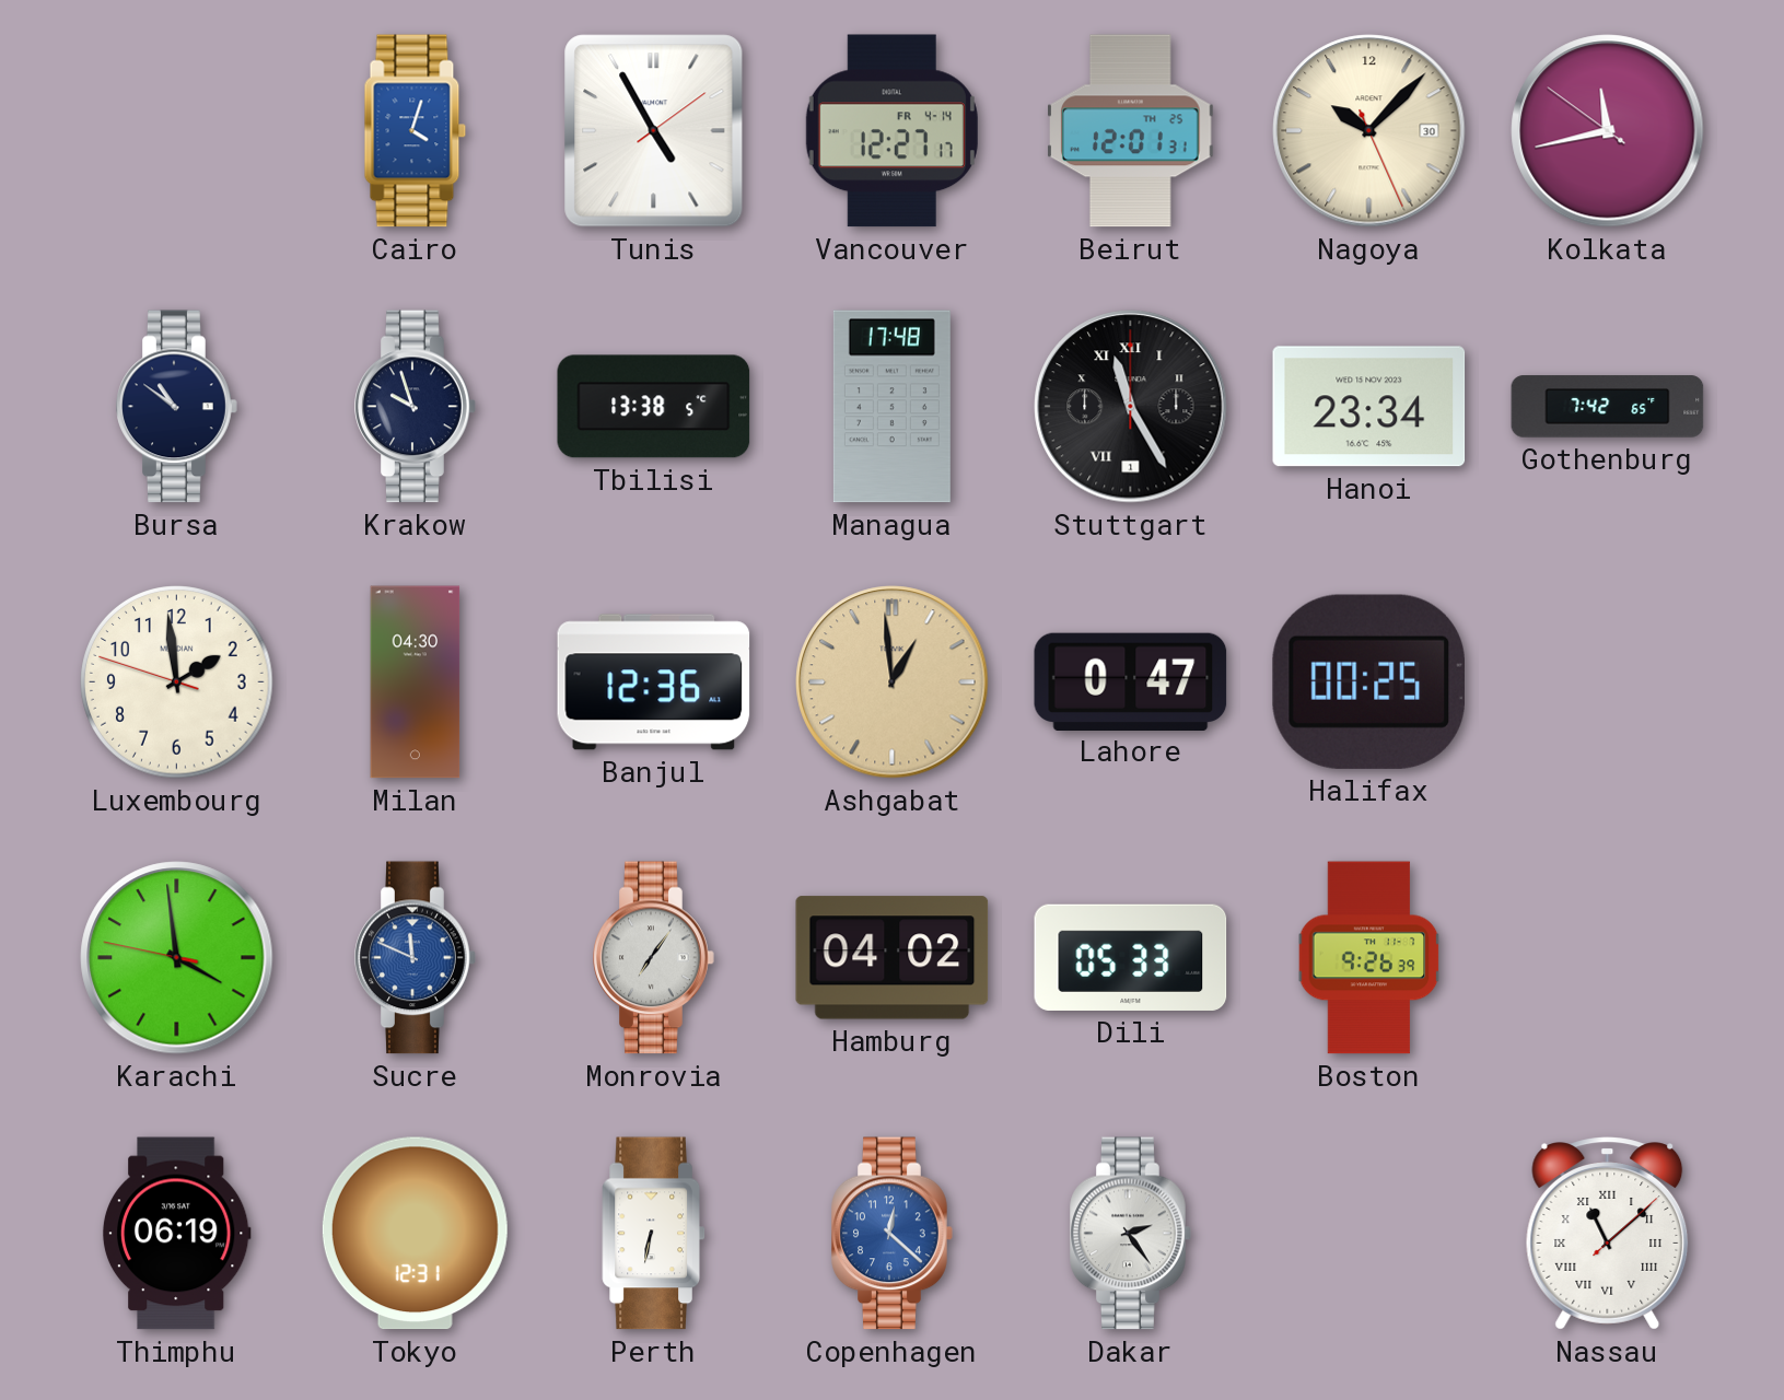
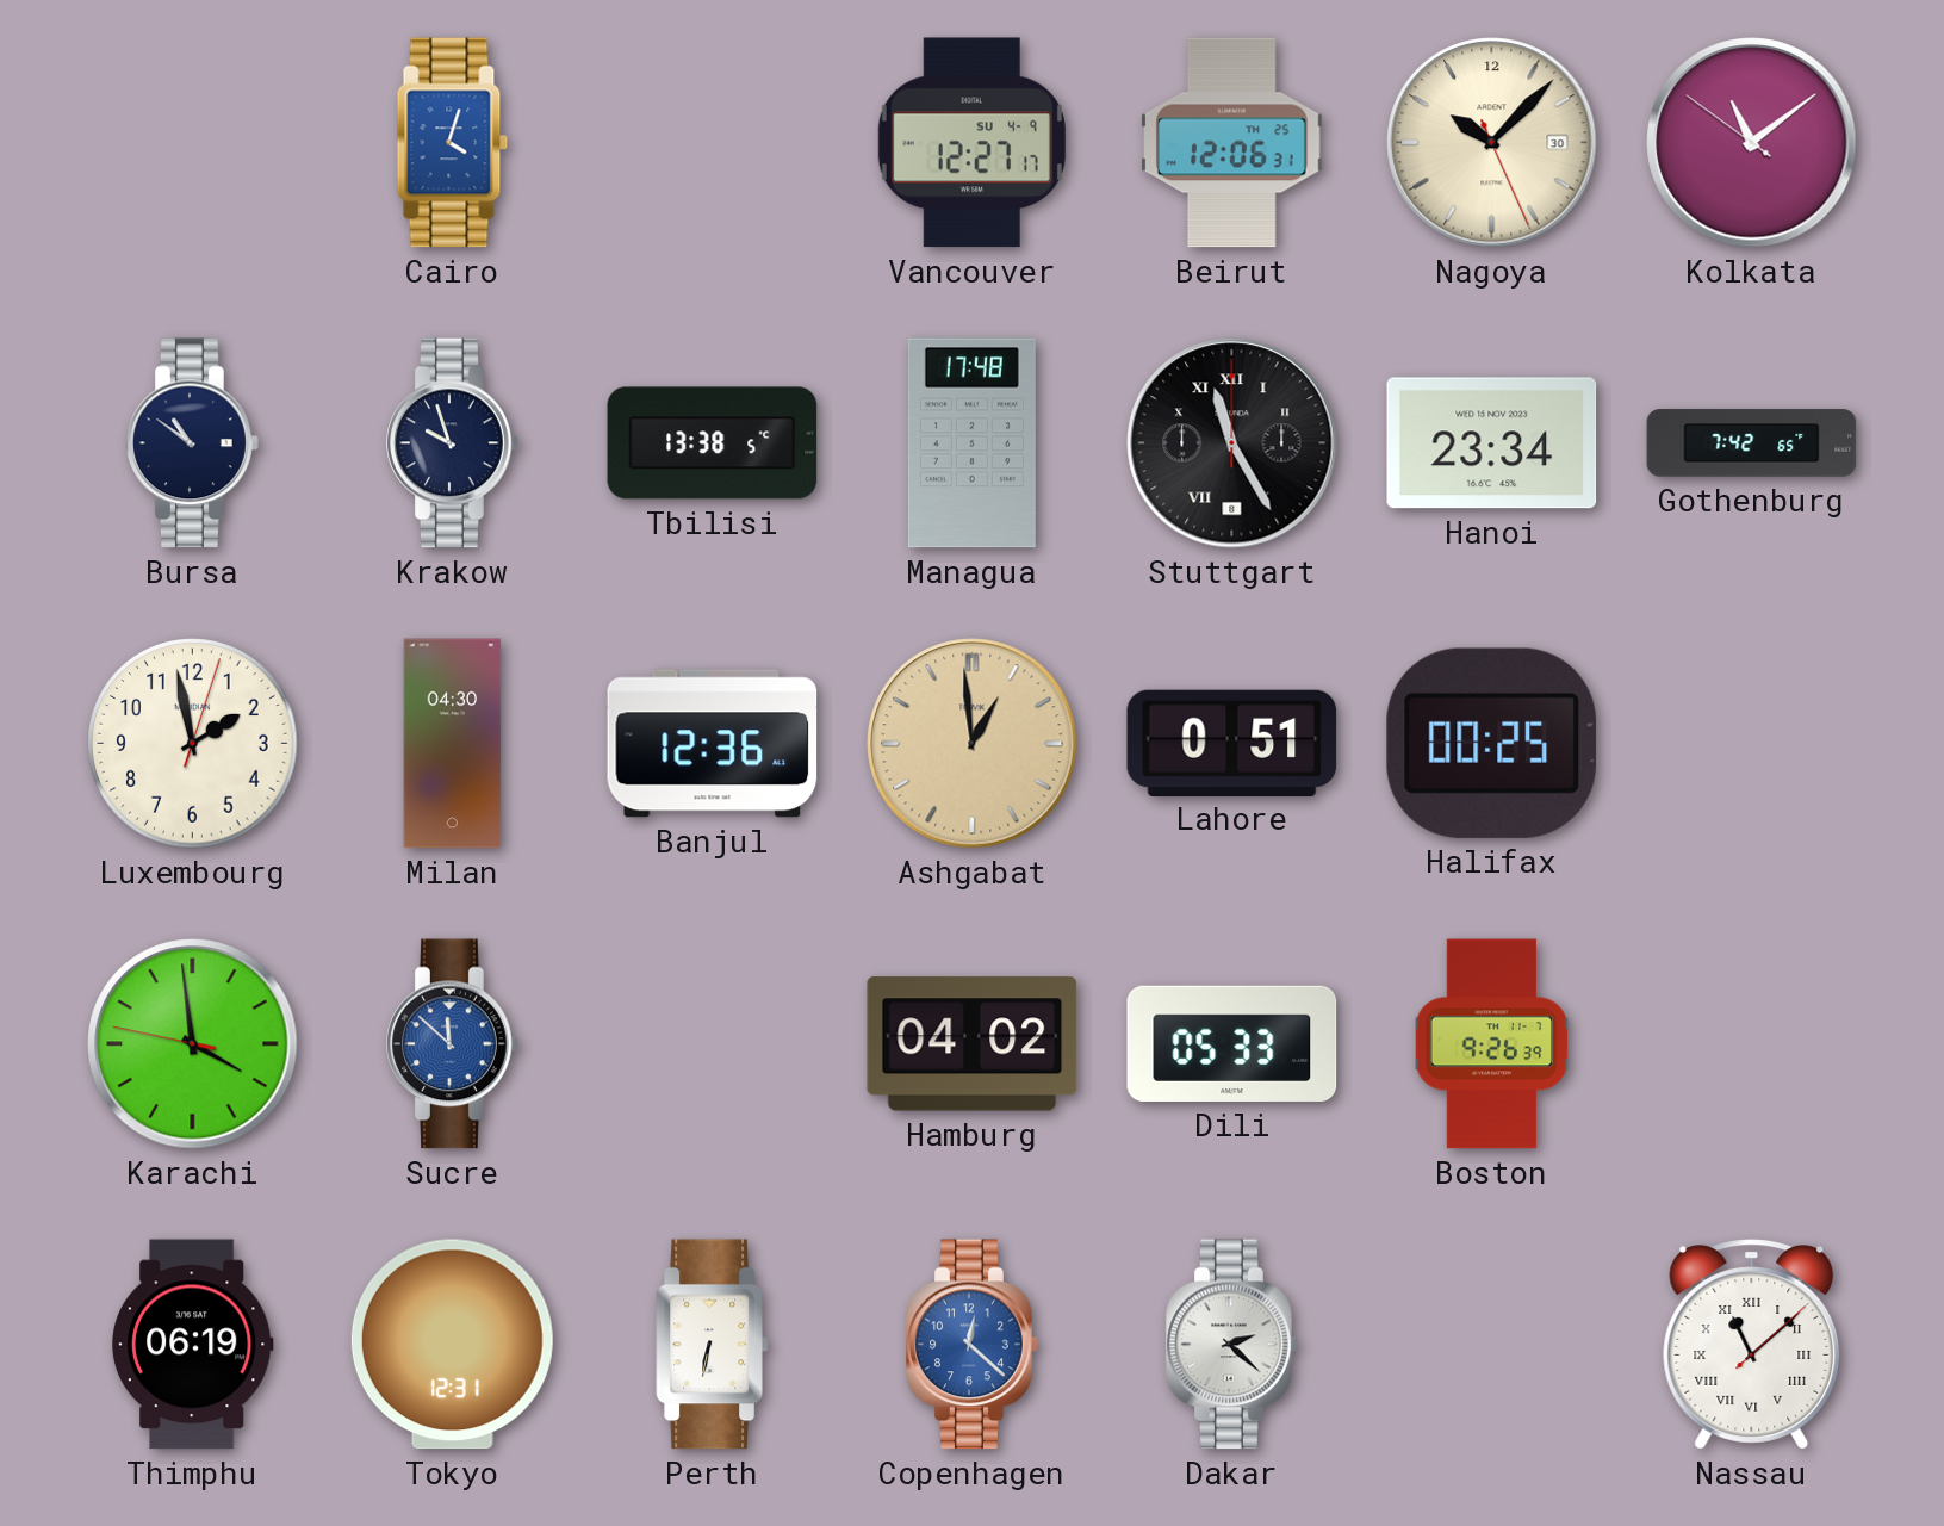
Tunis: 4:55 -> none
Vancouver date: FR 4-14 -> SU 4-9
Beirut: 12:01 -> 12:06
Kolkata: 11:42 -> 11:08
Stuttgart date: 1 -> 8
Luxembourg: 1:58:48 -> 1:58:03
Lahore: 0:47 -> 0:51
Sucre: 11:49 -> 11:52
Monrovia: 7:06 -> none
Dakar: 2:24 -> 2:22
